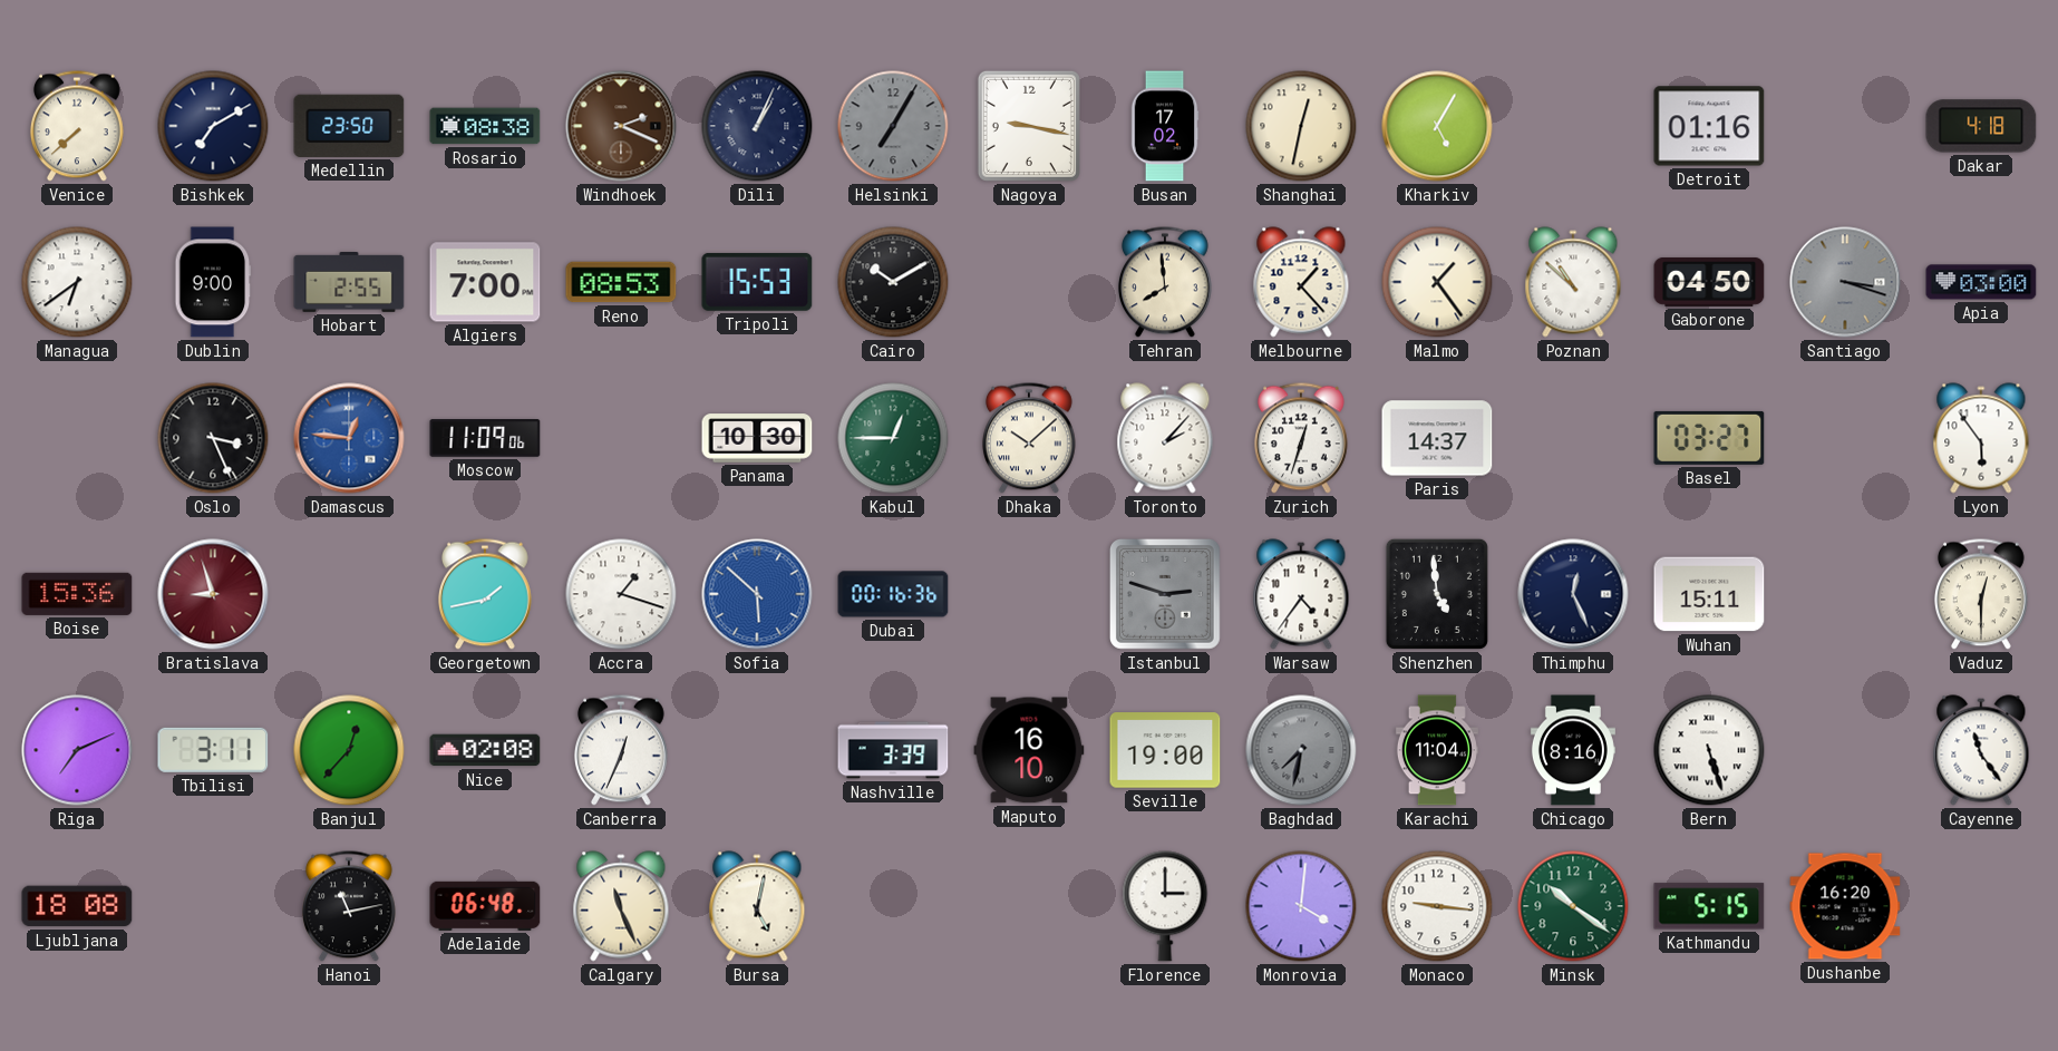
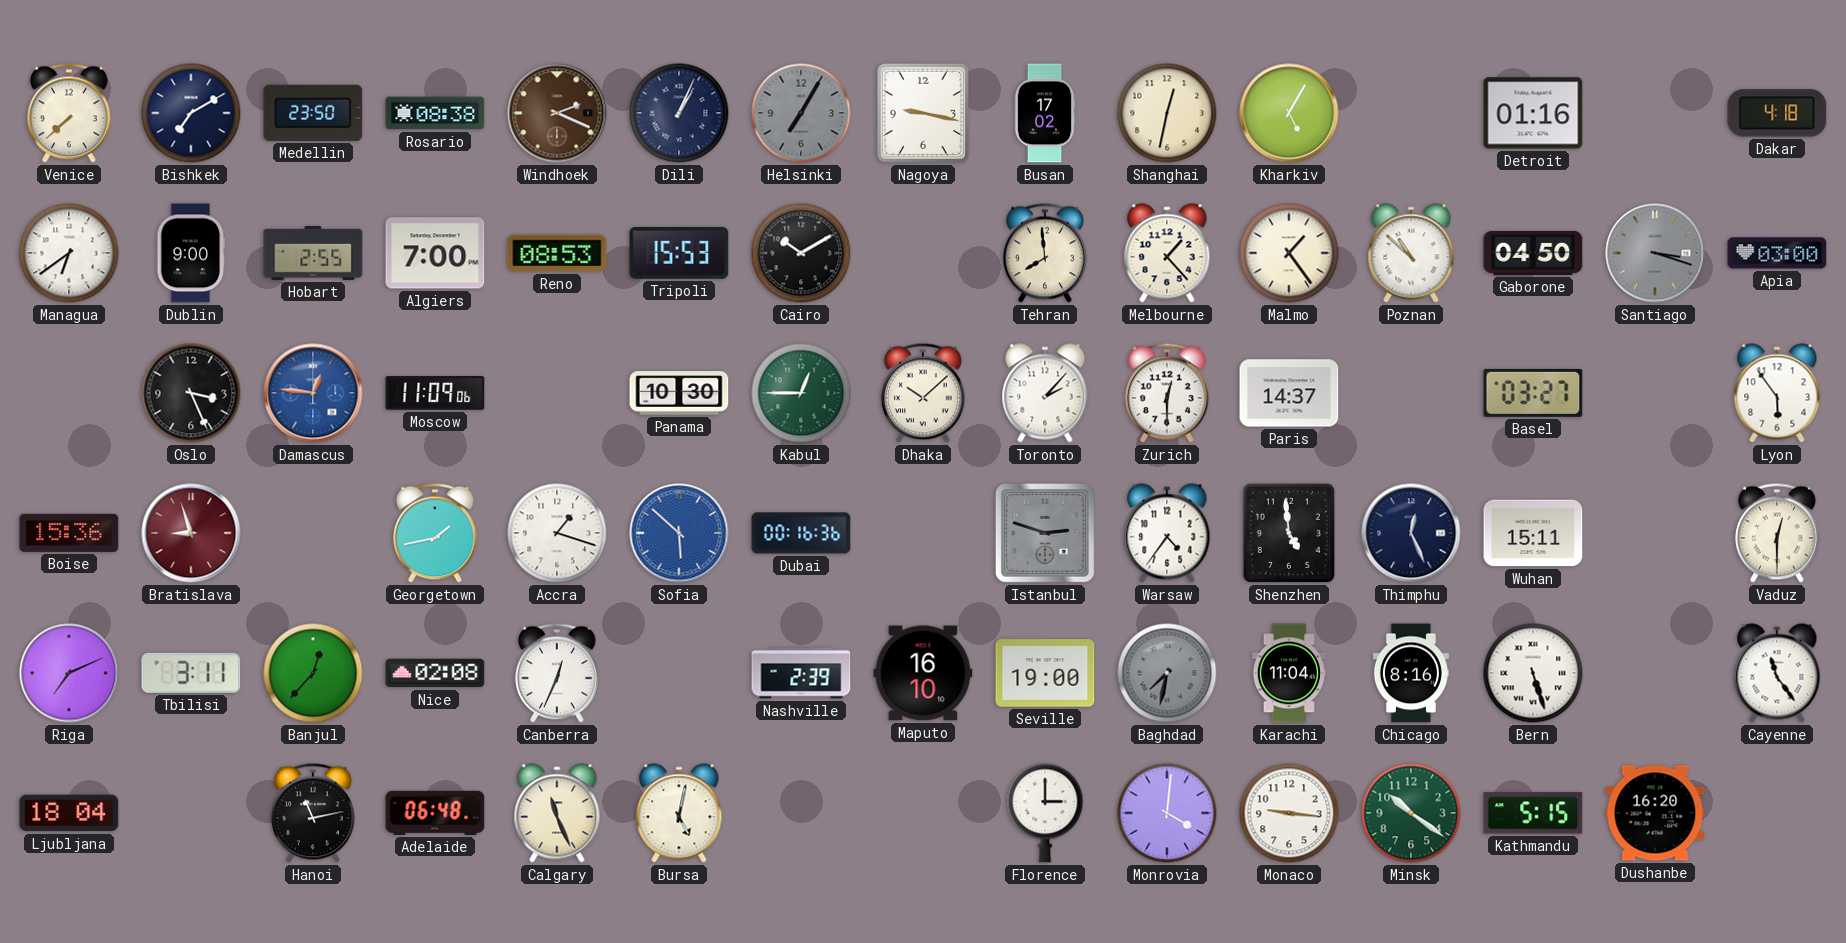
Zurich: 12:33 -> 12:30
Nashville: 3:39 -> 2:39
Ljubljana: 18:08 -> 18:04
